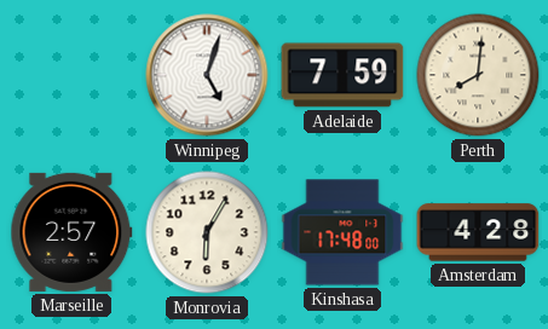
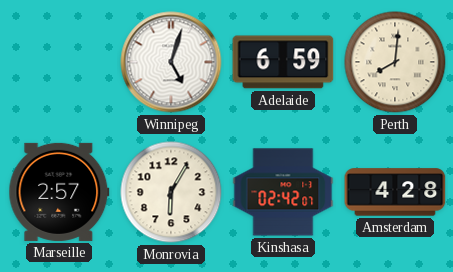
Adelaide: 7:59 -> 6:59
Kinshasa: 17:48 -> 02:42
